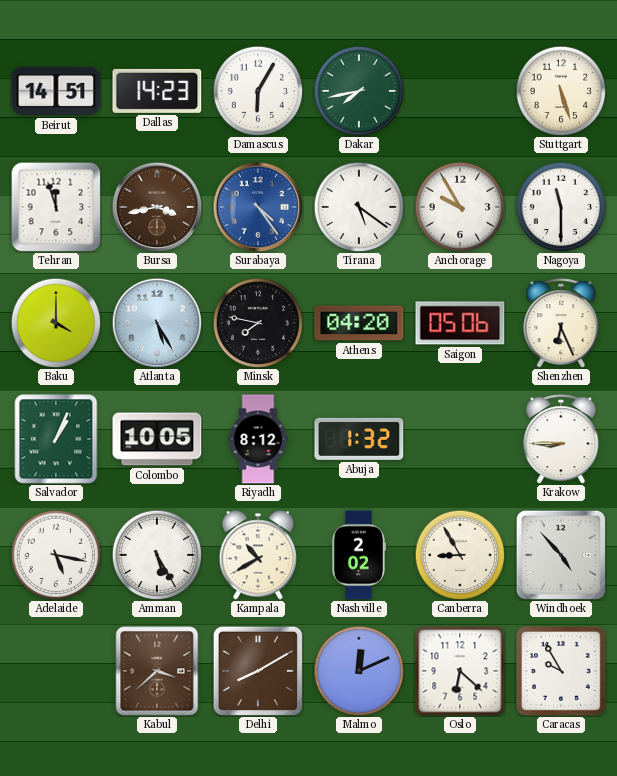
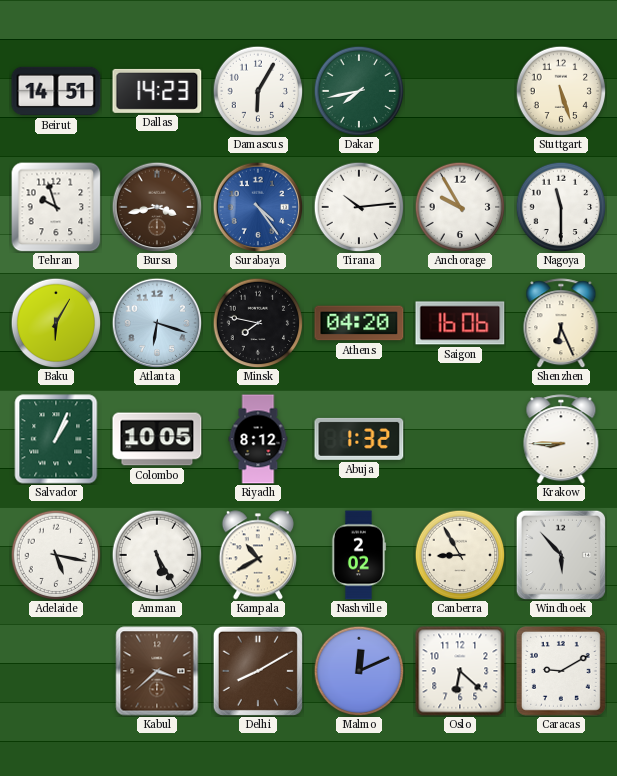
Tehran: 11:57 -> 9:57
Tirana: 5:21 -> 10:14
Baku: 4:00 -> 6:05
Atlanta: 5:25 -> 6:18
Saigon: 05:06 -> 16:06
Windhoek: 4:53 -> 5:53
Caracas: 9:55 -> 9:10
